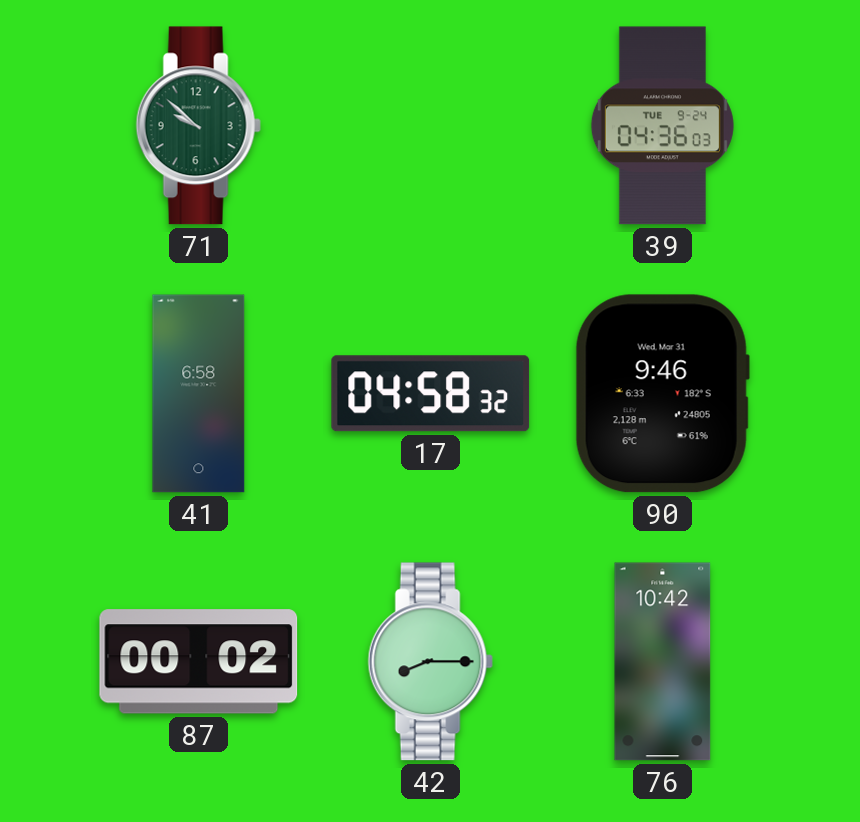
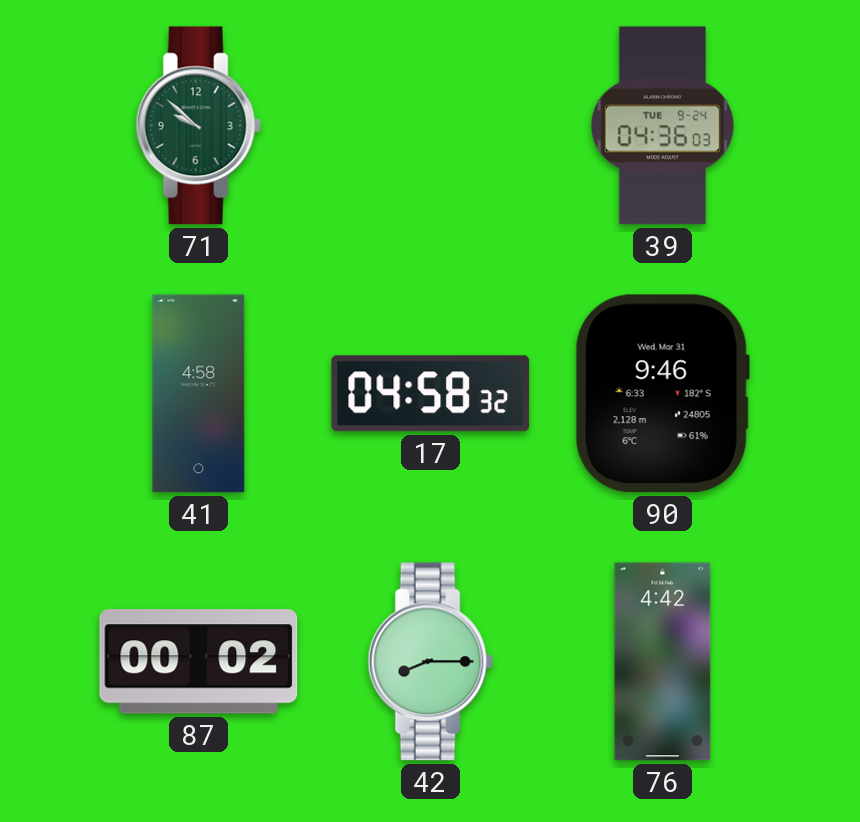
41: 6:58 -> 4:58
76: 10:42 -> 4:42
